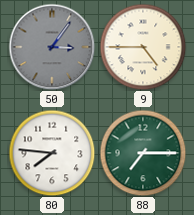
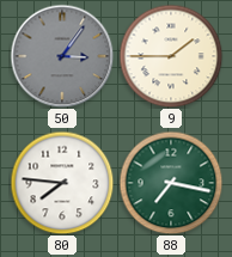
9: 4:45 -> 1:45
88: 7:15 -> 7:17
